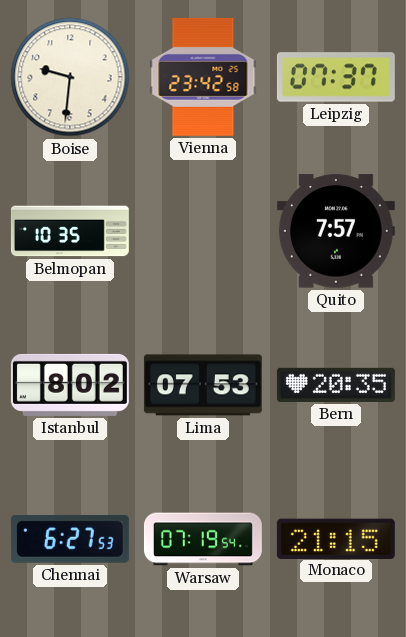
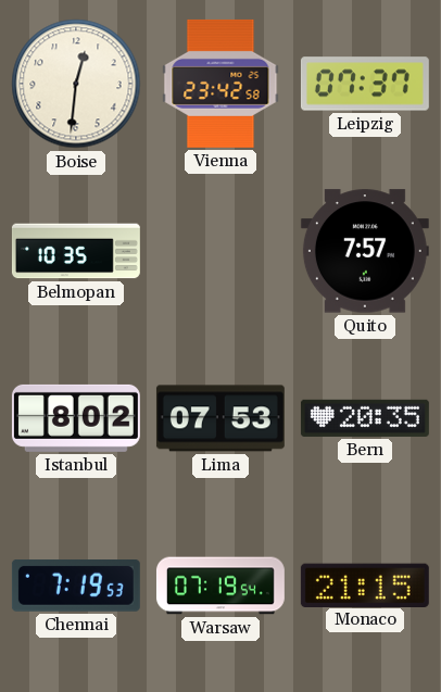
Boise: 9:31 -> 12:31
Chennai: 6:27 -> 7:19
